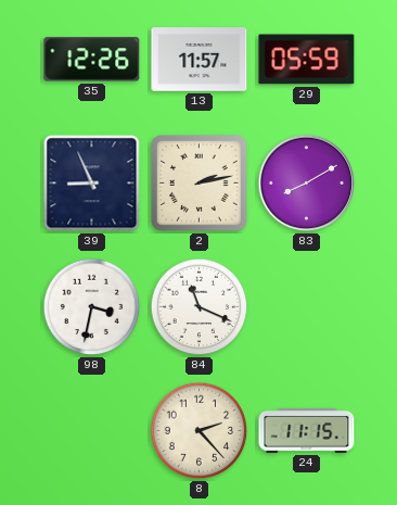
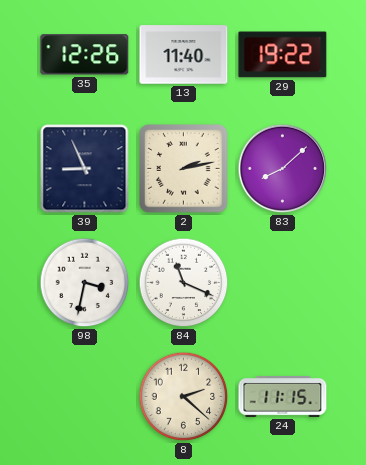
13: 11:57 -> 11:40
29: 05:59 -> 19:22
83: 8:10 -> 8:08
8: 2:23 -> 2:22
